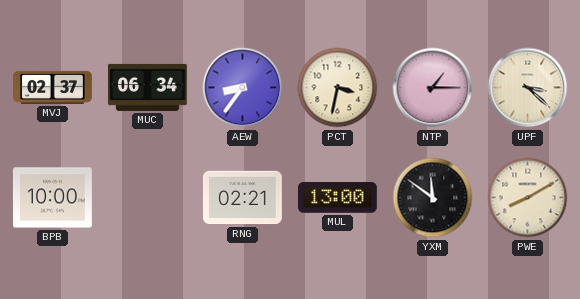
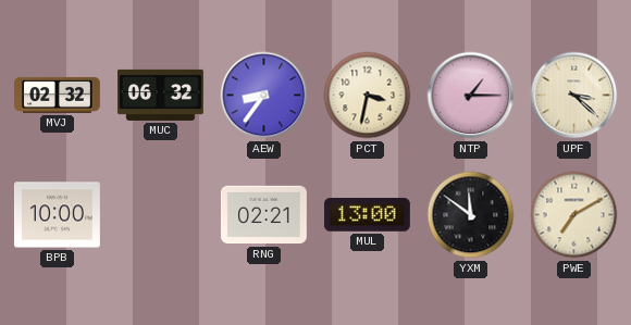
MVJ: 02:37 -> 02:32
MUC: 06:34 -> 06:32
PWE: 8:10 -> 7:10
